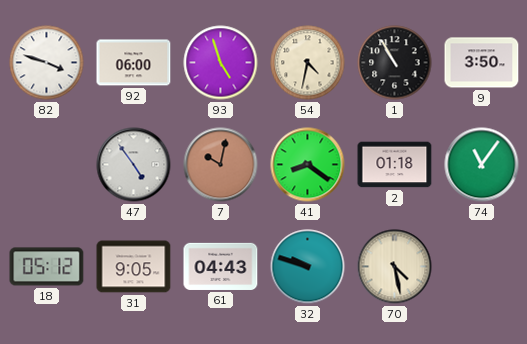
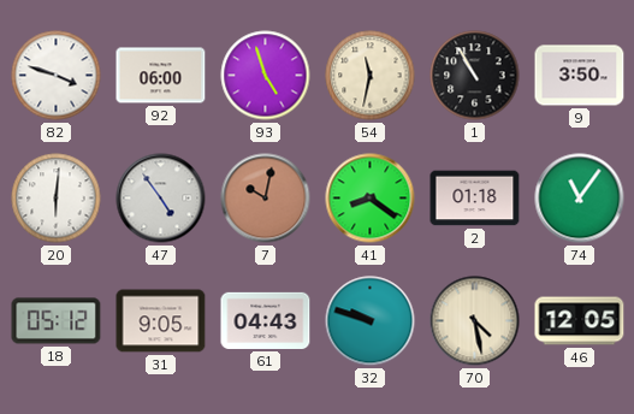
54: 4:32 -> 11:32
20: none -> 6:01
46: none -> 12:05
